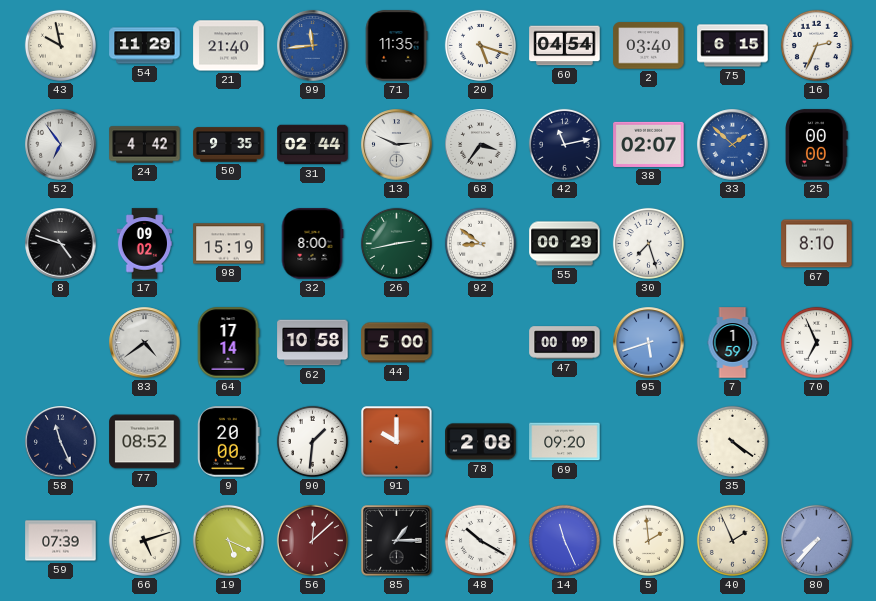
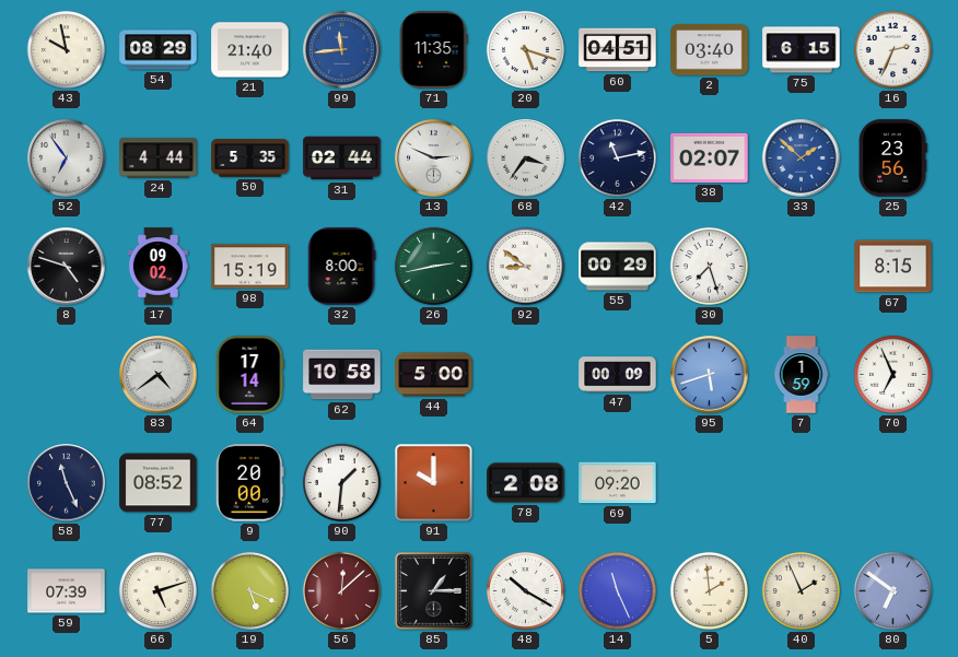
54: 11:29 -> 08:29
60: 04:54 -> 04:51
24: 4:42 -> 4:44
50: 9:35 -> 5:35
25: 00:00 -> 23:56
67: 8:10 -> 8:15
35: 4:21 -> none
80: 7:37 -> 6:51
